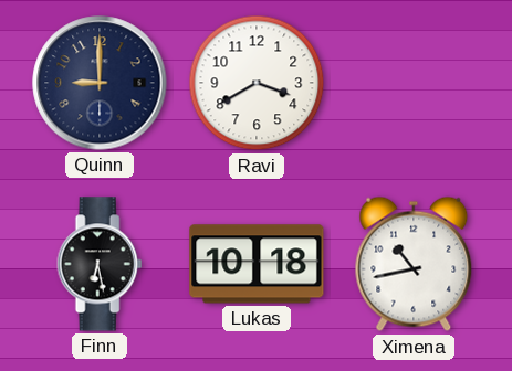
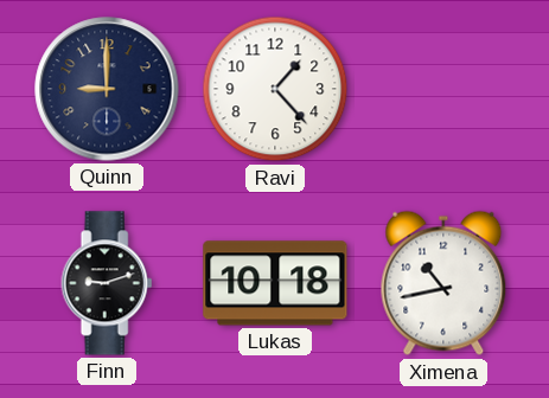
Ravi: 3:40 -> 1:23
Finn: 6:28 -> 9:12
